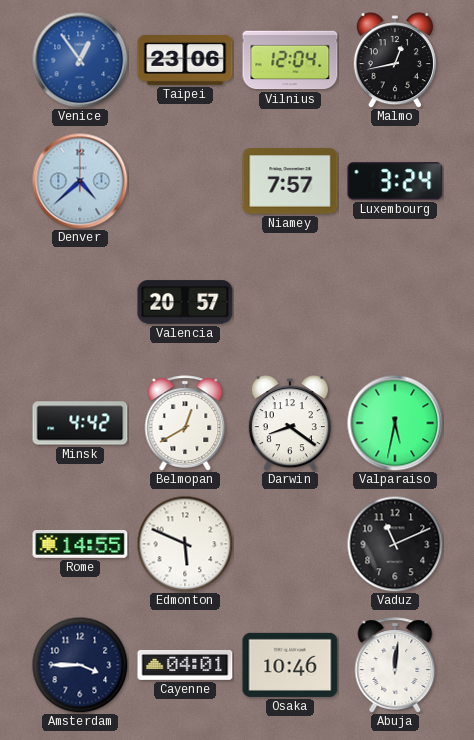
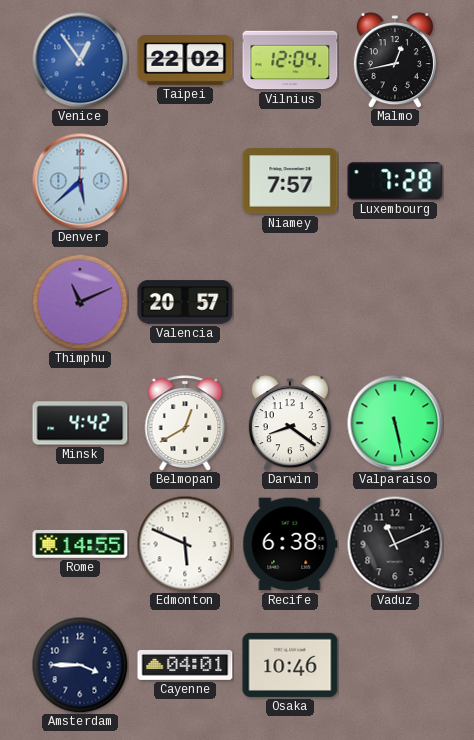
Taipei: 23:06 -> 22:02
Denver: 4:38 -> 5:38
Luxembourg: 3:24 -> 7:28
Thimphu: none -> 11:11
Valparaiso: 5:32 -> 5:28
Recife: none -> 6:38
Abuja: 12:01 -> none
